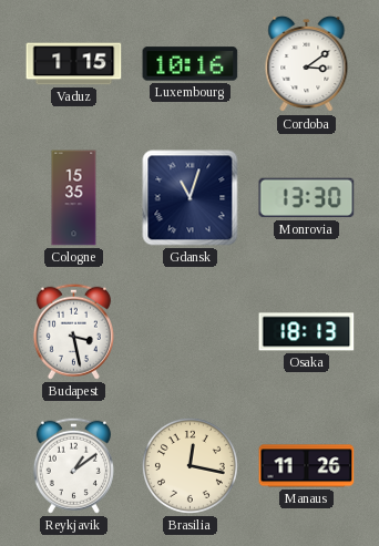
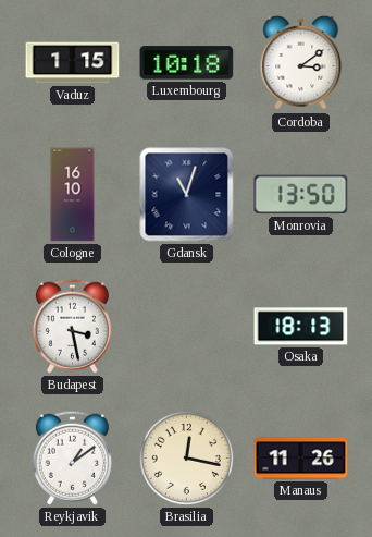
Luxembourg: 10:16 -> 10:18
Cologne: 15:35 -> 16:10
Monrovia: 13:30 -> 13:50
